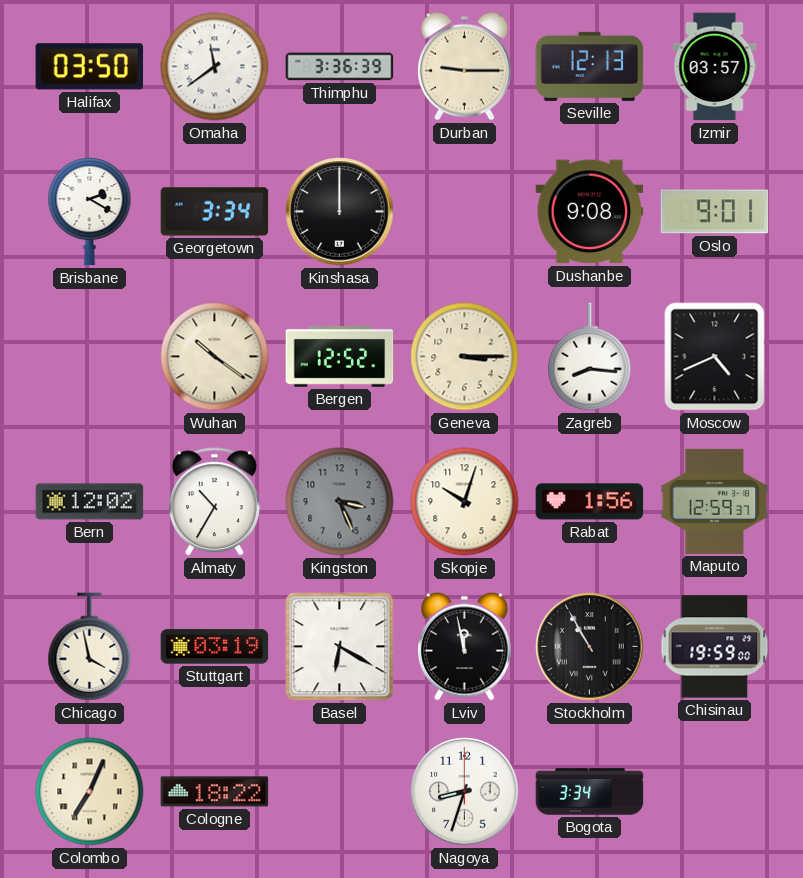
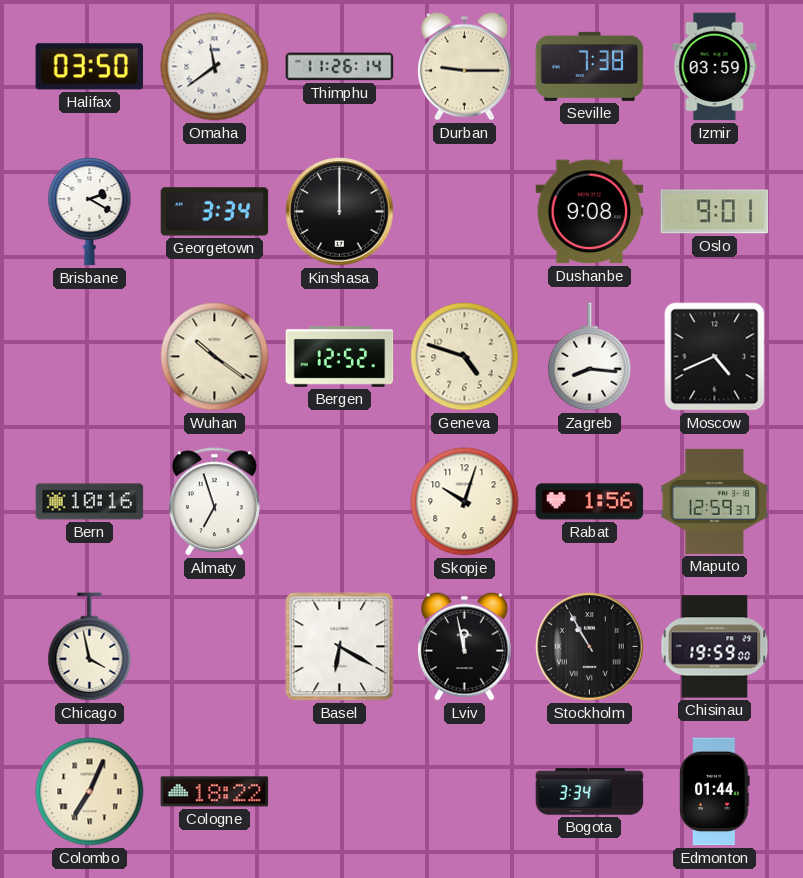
Thimphu: 3:36 -> 11:26
Seville: 12:13 -> 7:38
Izmir: 03:57 -> 03:59
Geneva: 3:15 -> 4:48
Bern: 12:02 -> 10:16
Almaty: 10:35 -> 6:57
Kingston: 3:26 -> none
Stuttgart: 03:19 -> none
Nagoya: 8:33 -> none
Edmonton: none -> 01:44
